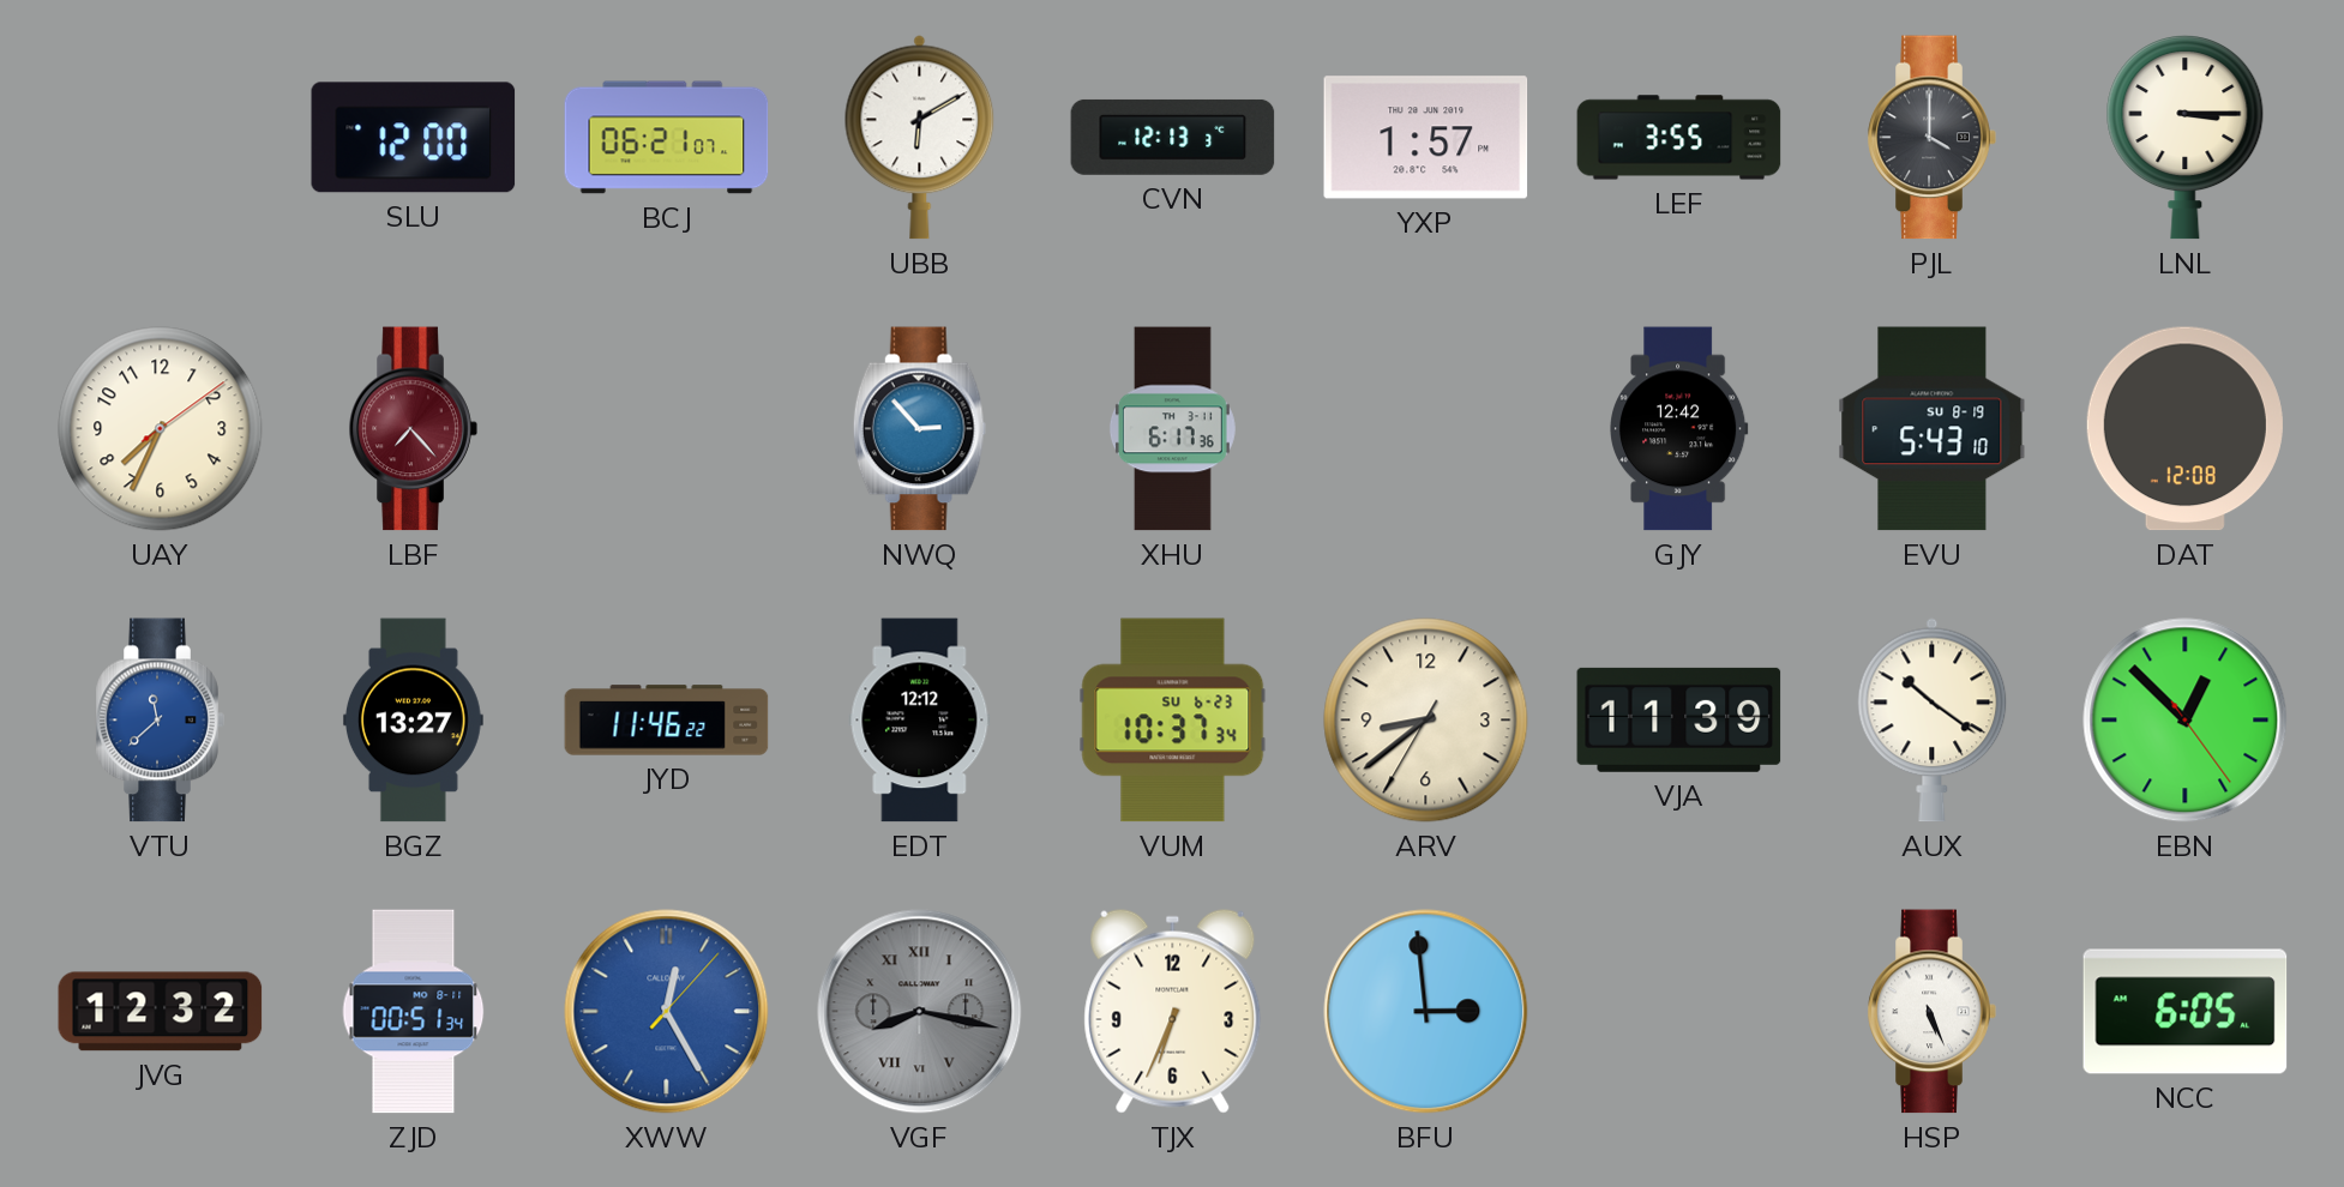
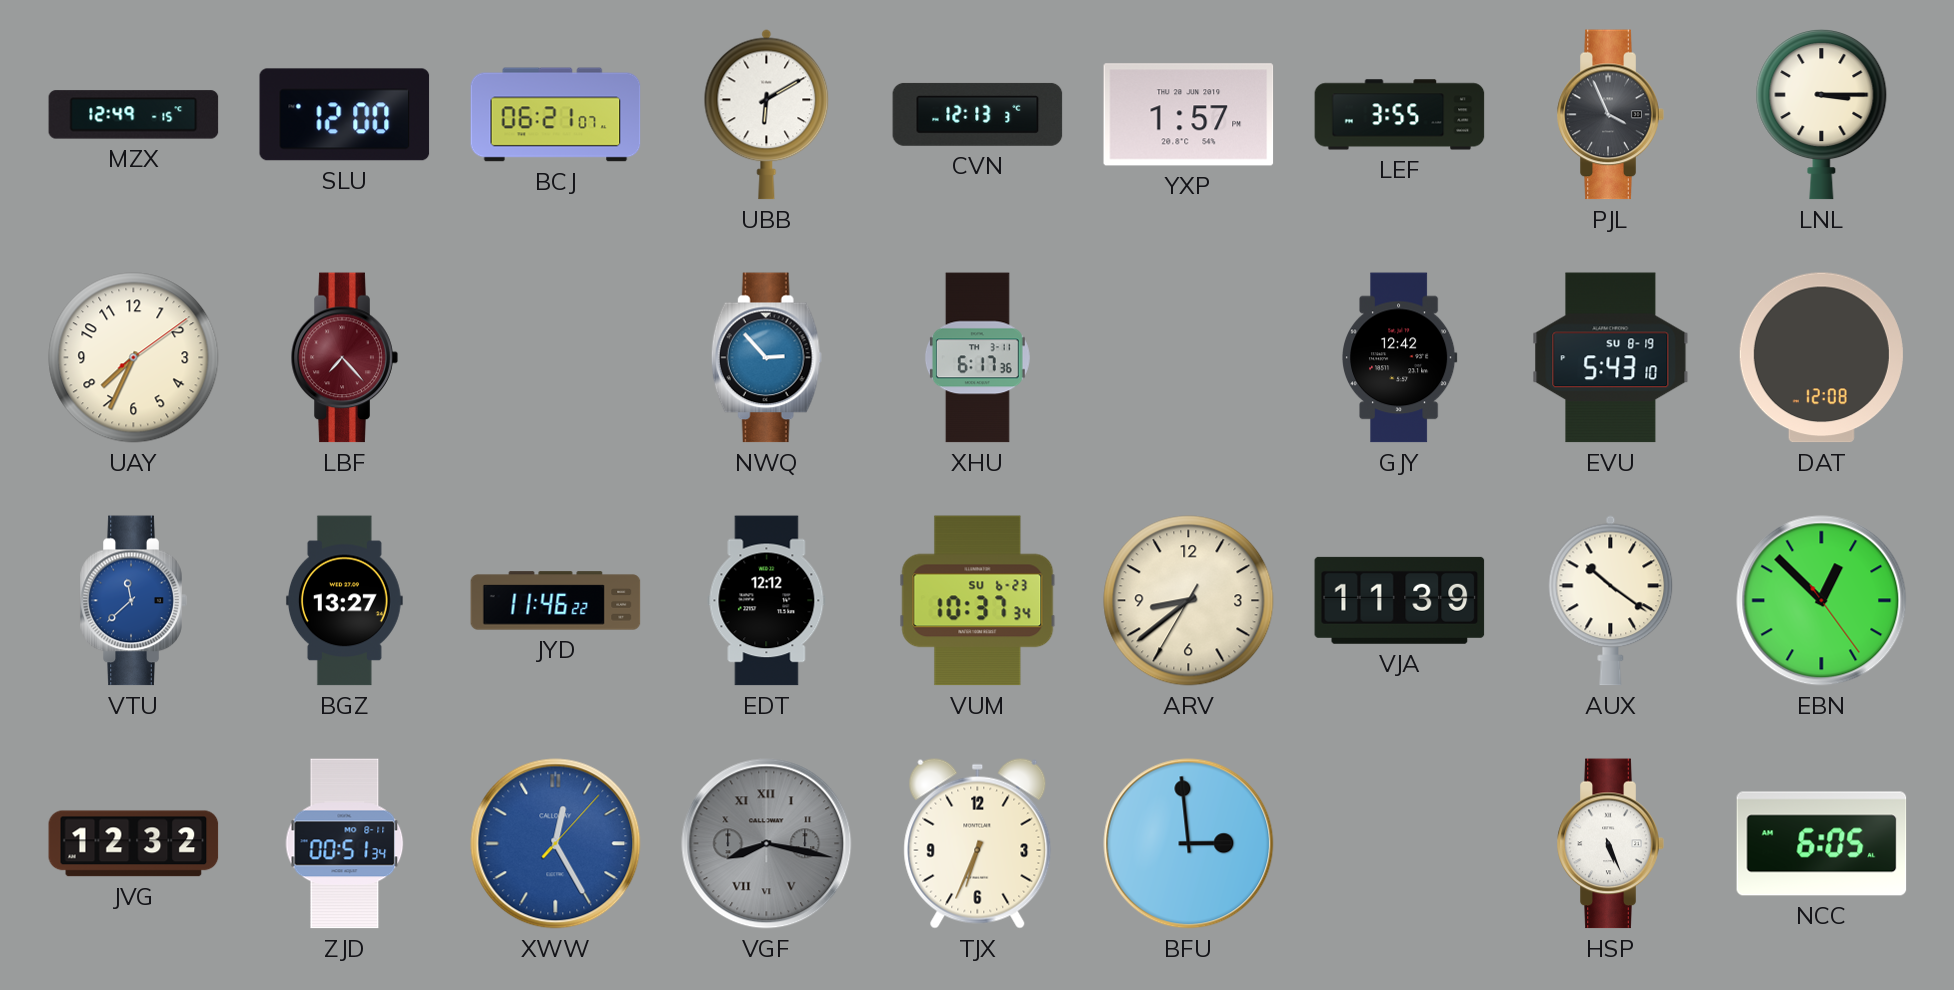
MZX: none -> 12:49
PJL: 4:00 -> 3:56
